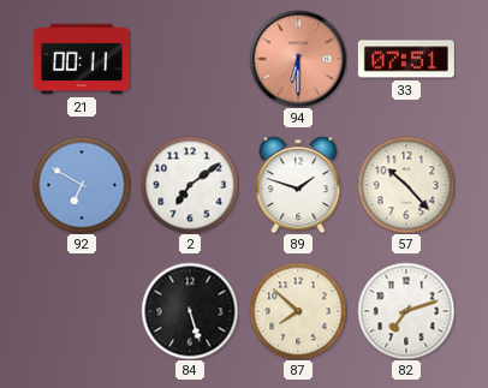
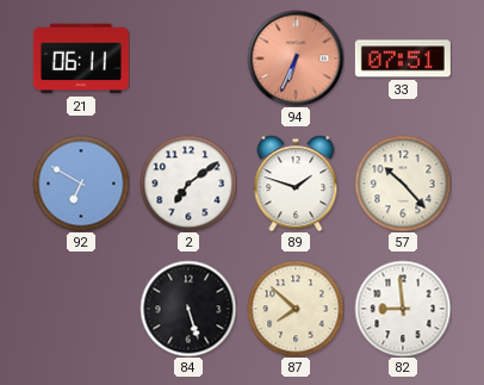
21: 00:11 -> 06:11
94: 6:30 -> 6:34
82: 7:12 -> 8:59
